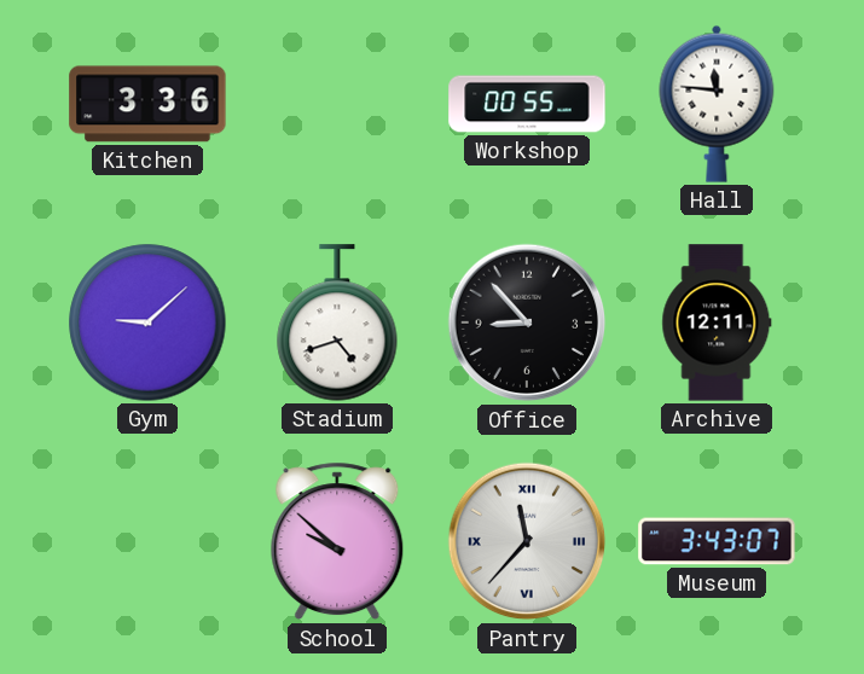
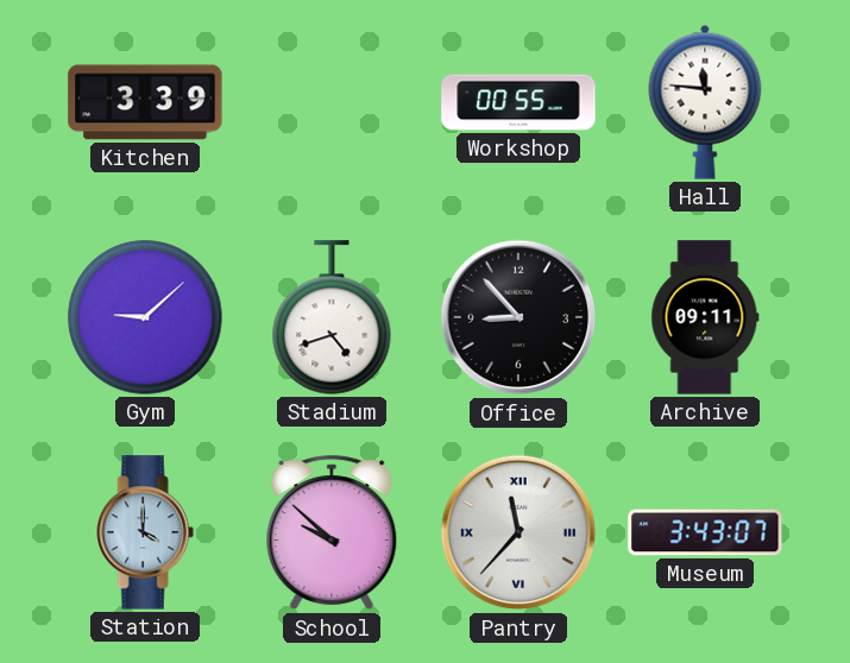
Kitchen: 3:36 -> 3:39
Archive: 12:11 -> 09:11
Station: none -> 4:00
